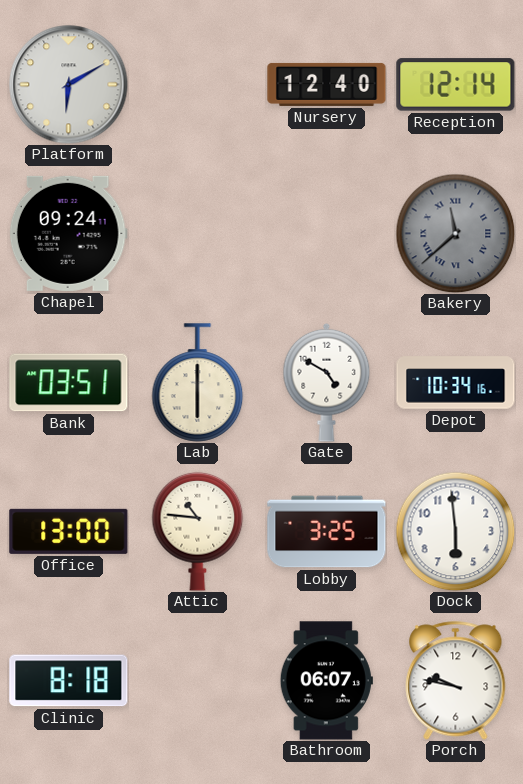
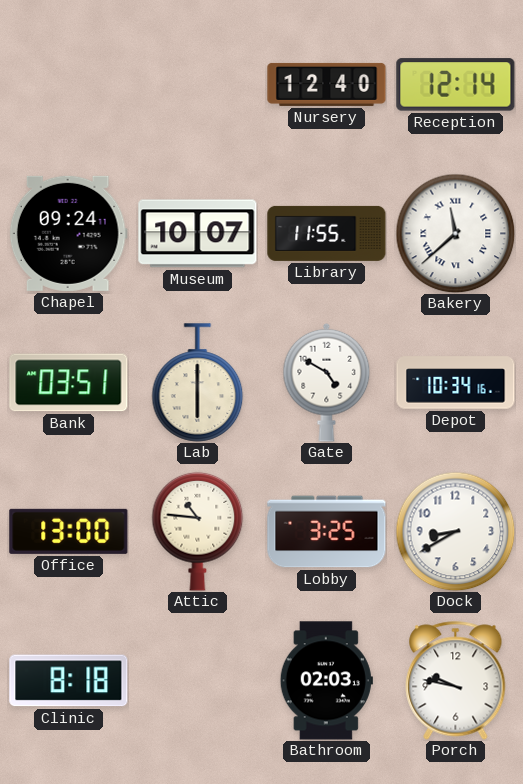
Platform: 6:10 -> none
Museum: none -> 10:07
Library: none -> 11:55
Bakery dial: grey -> white
Dock: 5:59 -> 8:40
Bathroom: 06:07 -> 02:03
